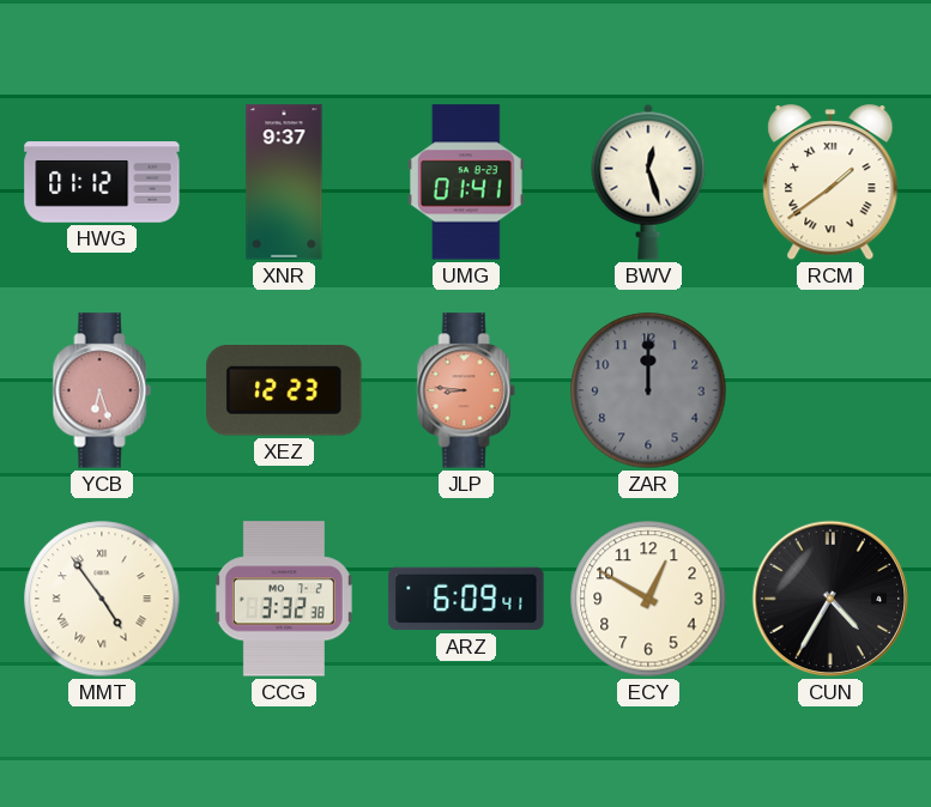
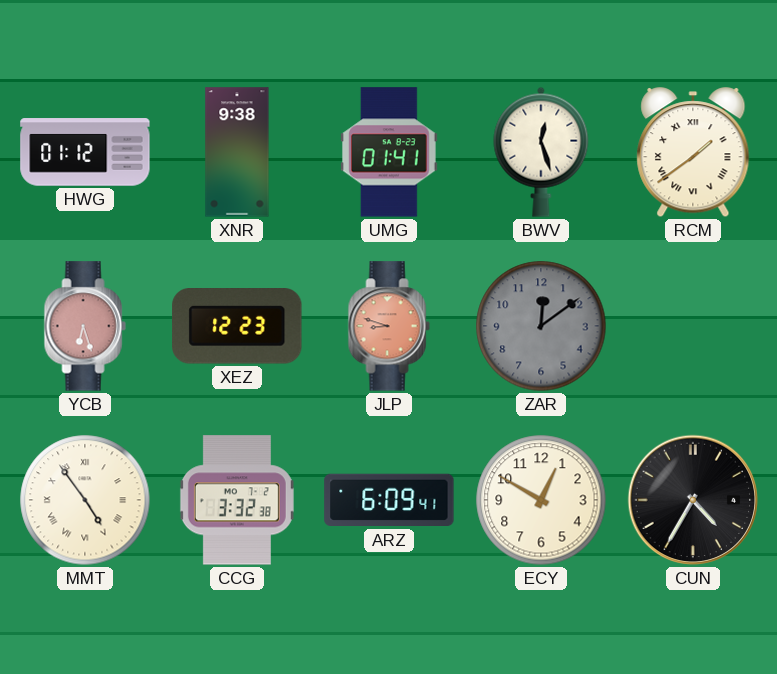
XNR: 9:37 -> 9:38
JLP: 8:46 -> 8:48
ZAR: 12:00 -> 12:09
